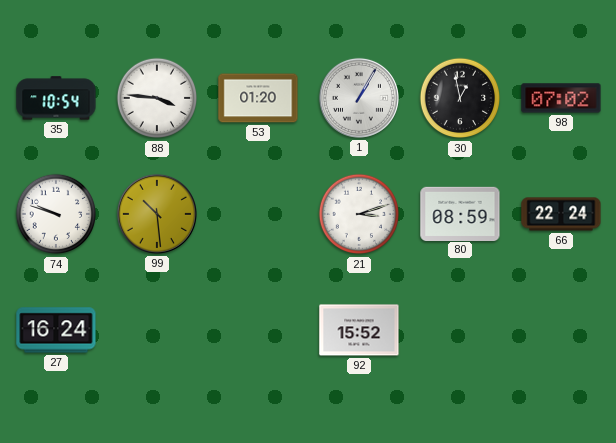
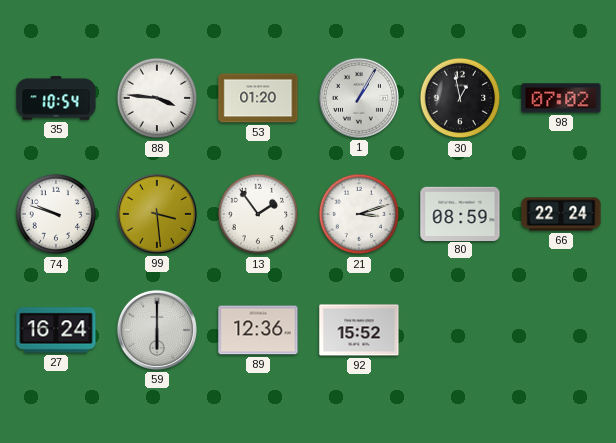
99: 10:29 -> 3:29
13: none -> 1:54
59: none -> 6:00
89: none -> 12:36
